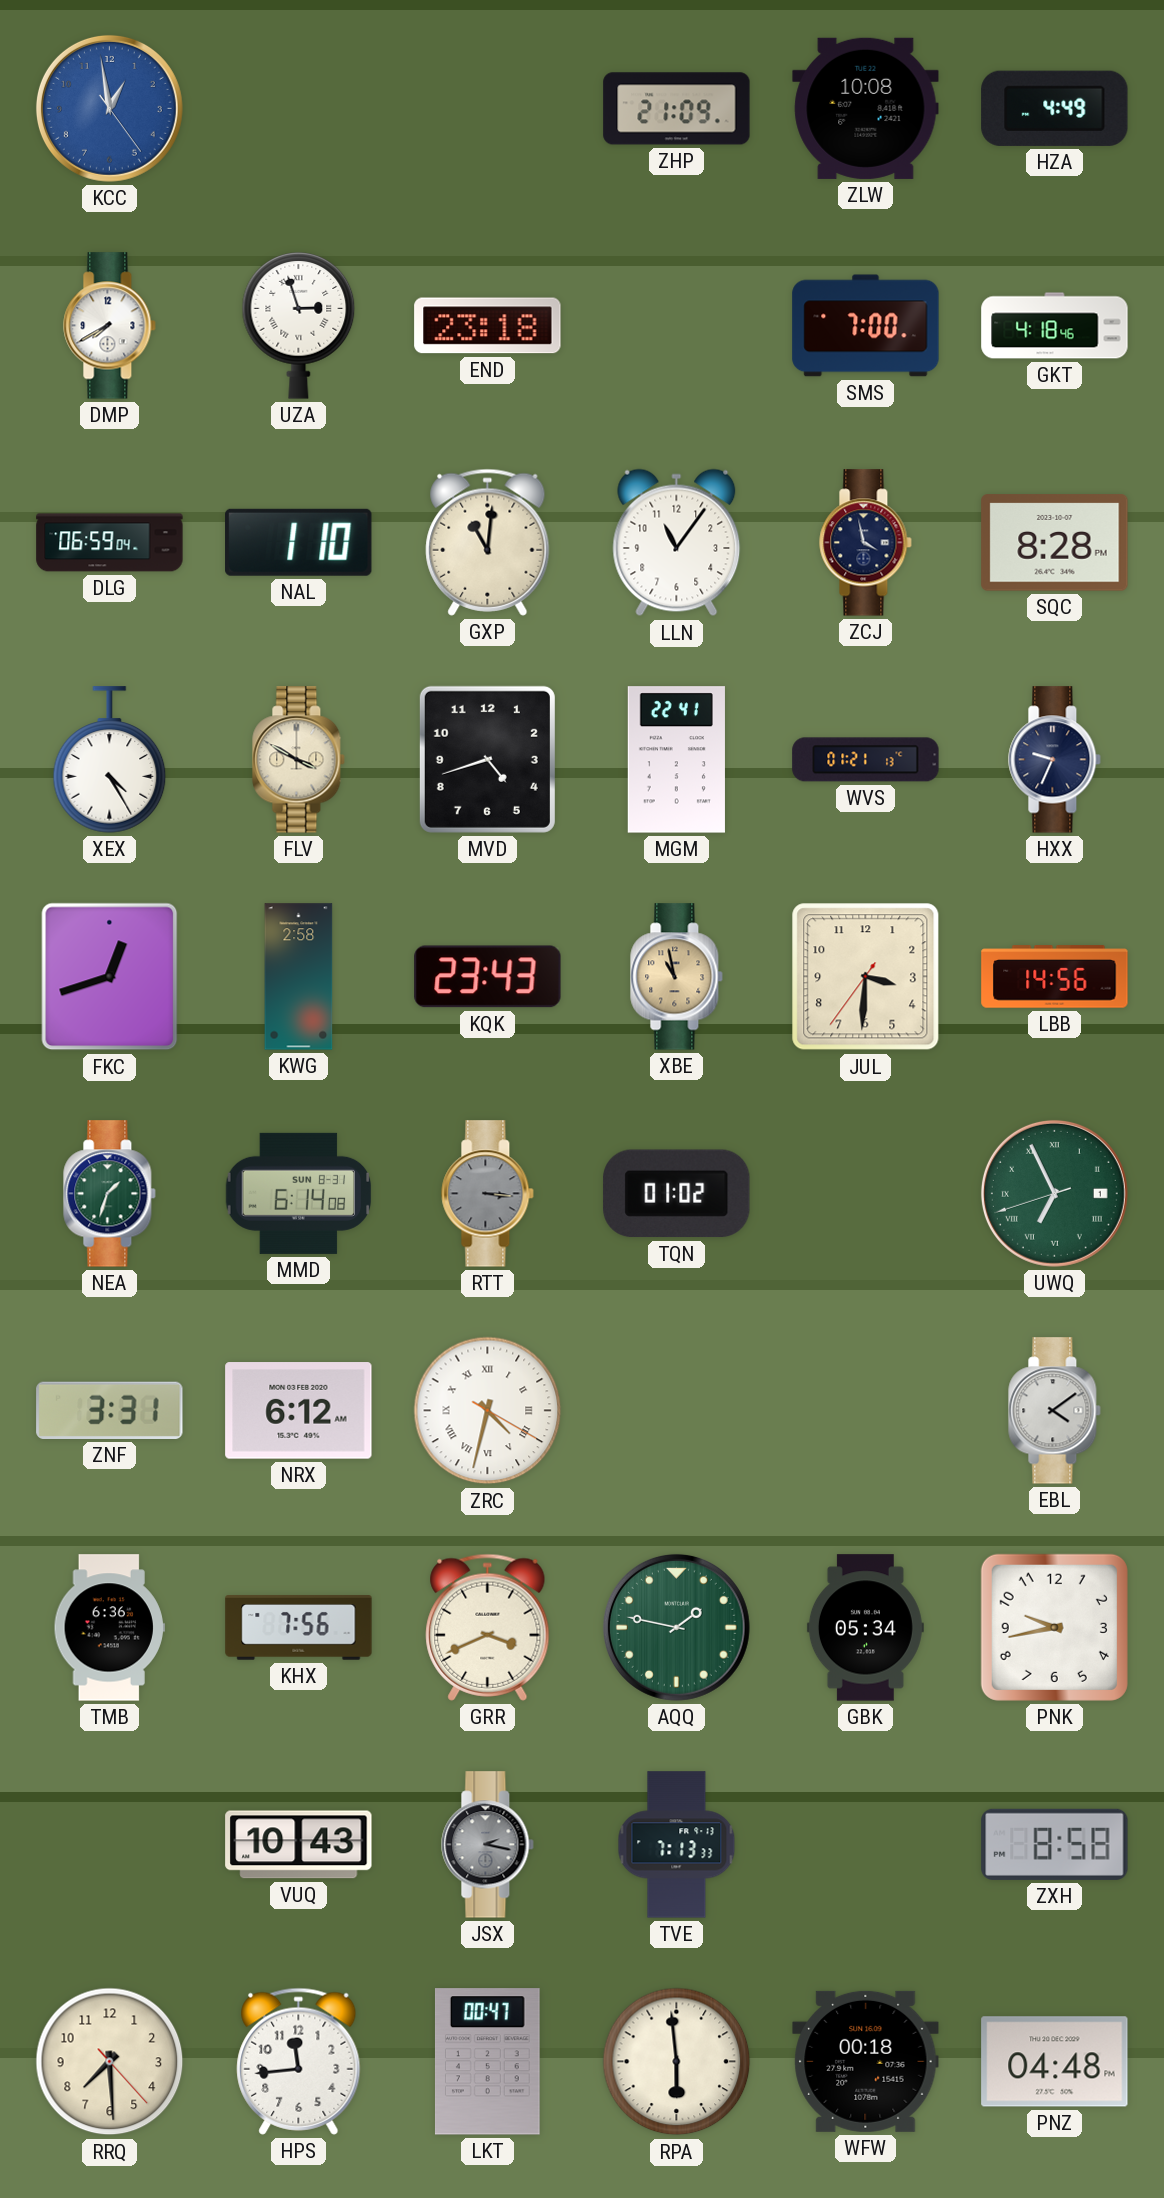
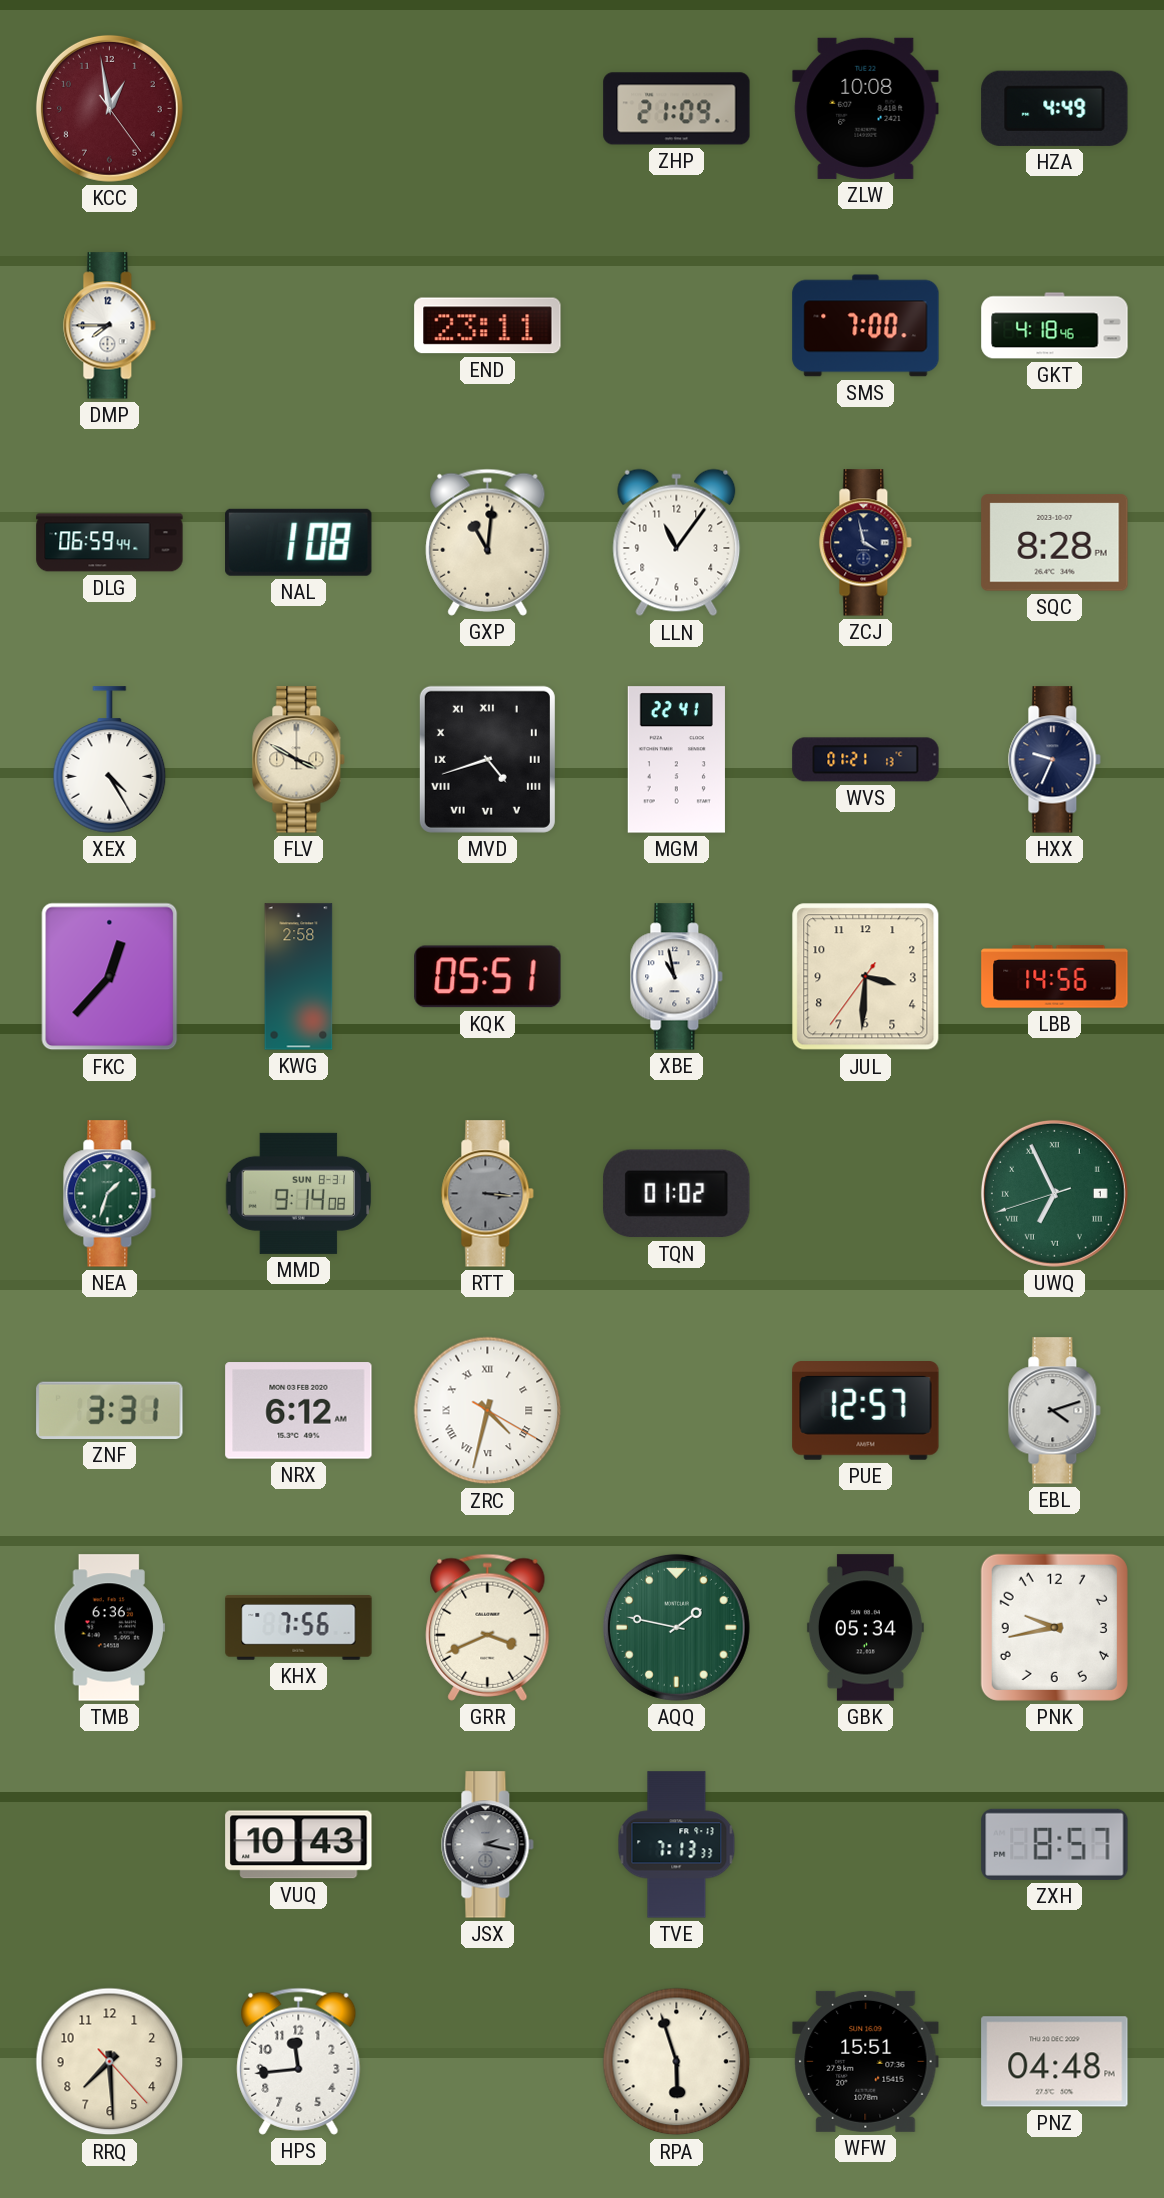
KCC dial: blue -> burgundy
DMP: 7:40 -> 7:45
UZA: 2:57 -> none
END: 23:18 -> 23:11
DLG: 06:59:04 -> 06:59:44
NAL: 1:10 -> 1:08
MVD numerals: Arabic -> Roman
FKC: 12:42 -> 12:37
KQK: 23:43 -> 05:51
XBE dial: champagne -> white
MMD: 6:14 -> 9:14
PUE: none -> 12:57
EBL: 4:09 -> 4:12
ZXH: 8:58 -> 8:57
LKT: 00:47 -> none
RPA: 5:59 -> 5:57
WFW: 00:18 -> 15:51
